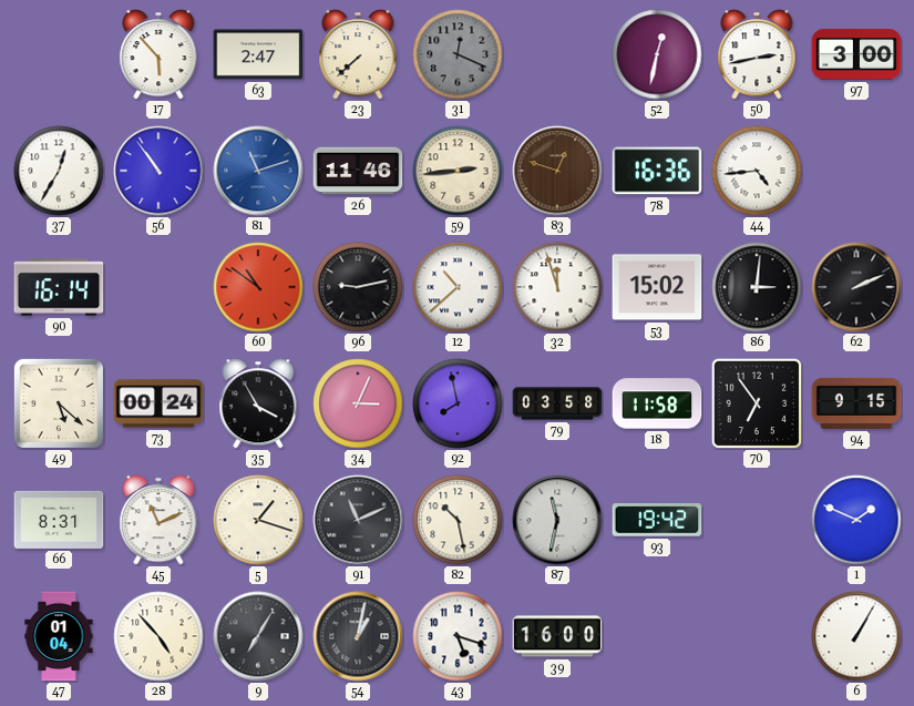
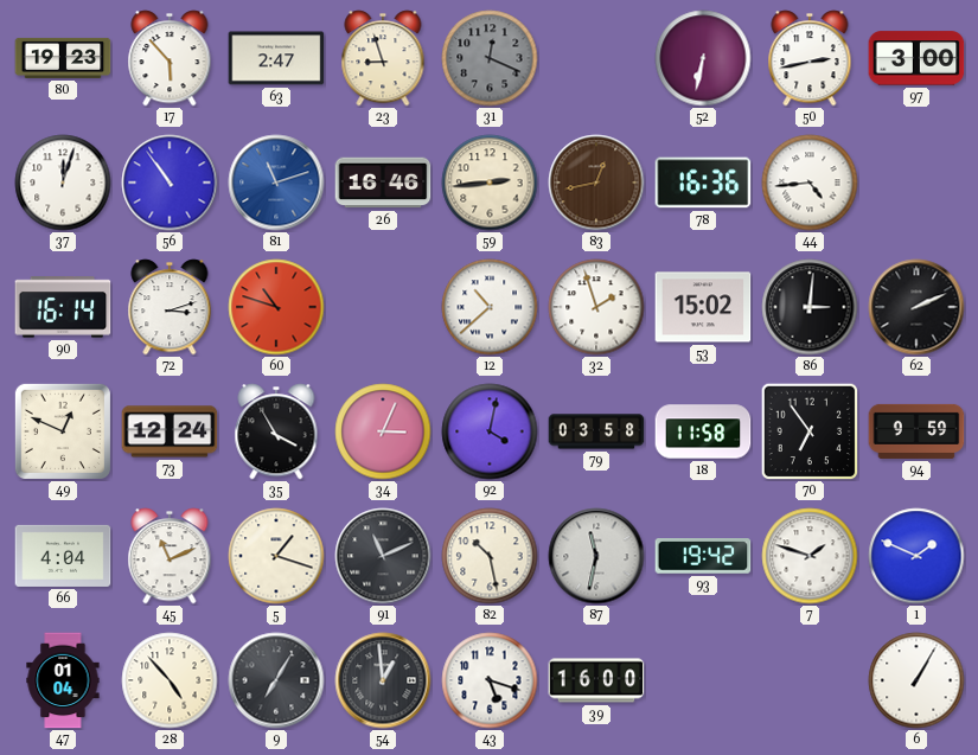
80: none -> 19:23
23: 7:38 -> 8:57
52: 12:32 -> 6:32
37: 12:35 -> 12:03
26: 11:46 -> 16:46
83: 12:48 -> 12:43
72: none -> 3:12
60: 10:51 -> 10:48
96: 9:13 -> none
32: 11:57 -> 1:57
49: 5:22 -> 12:49
73: 00:24 -> 12:24
92: 7:58 -> 4:02
94: 9:15 -> 9:59
66: 8:31 -> 4:04
7: none -> 1:48
54: 1:02 -> 12:59
